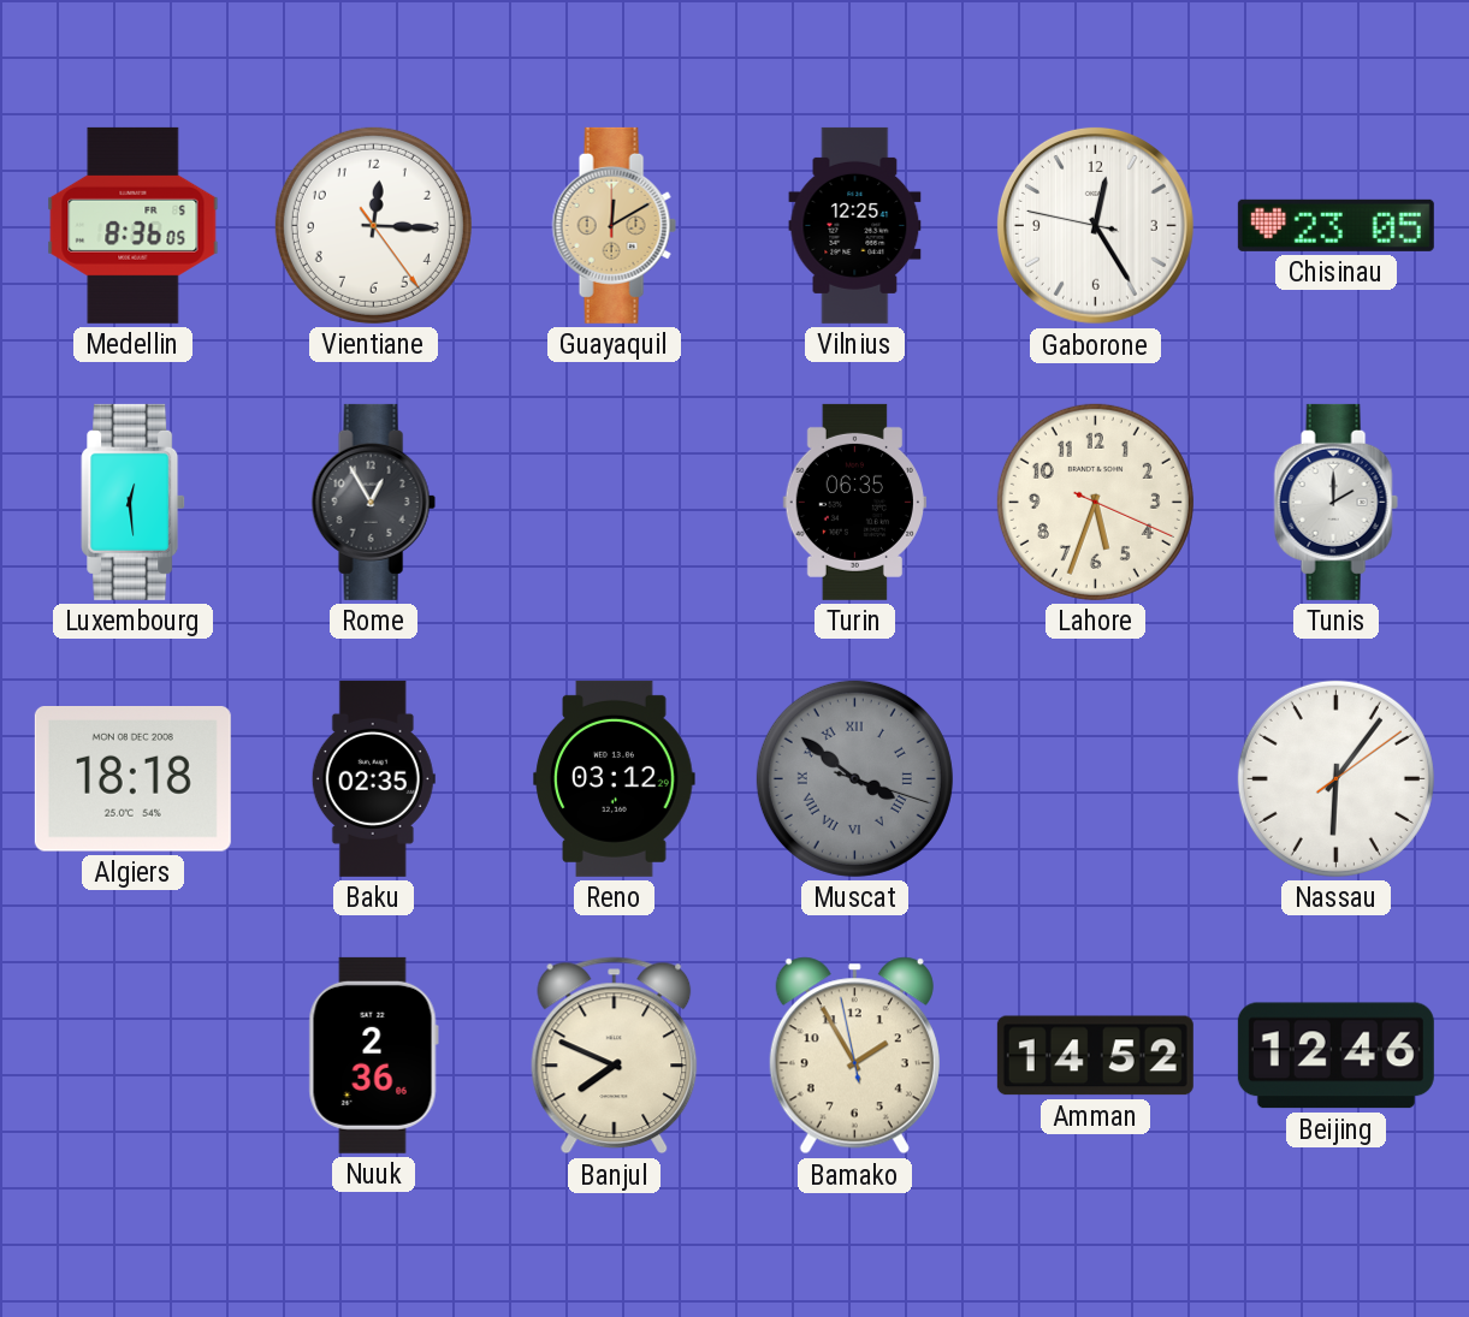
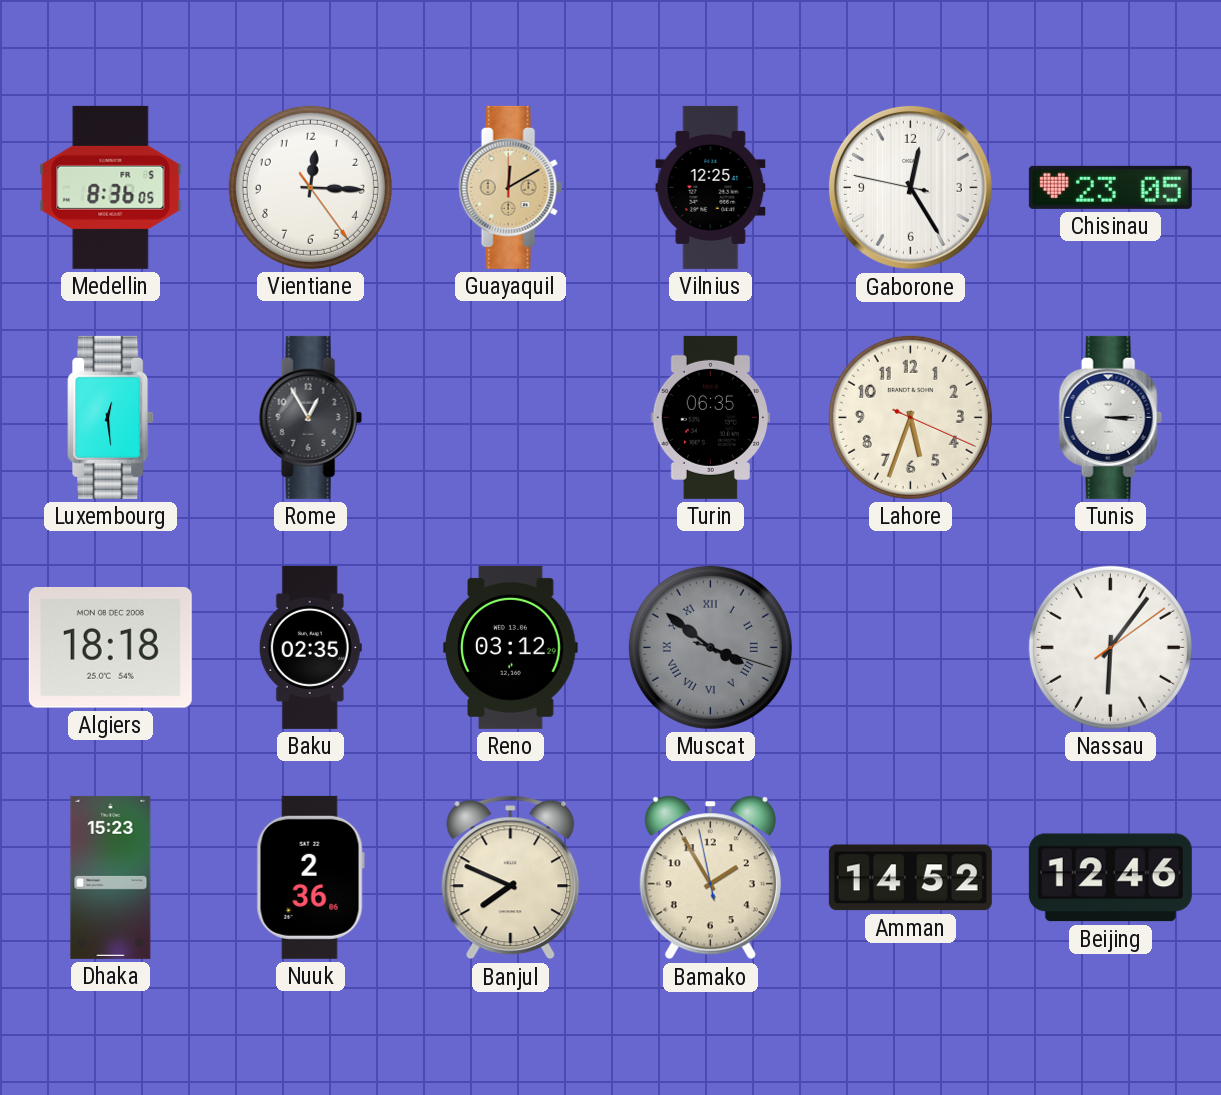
Tunis: 2:00 -> 3:15
Dhaka: none -> 15:23
